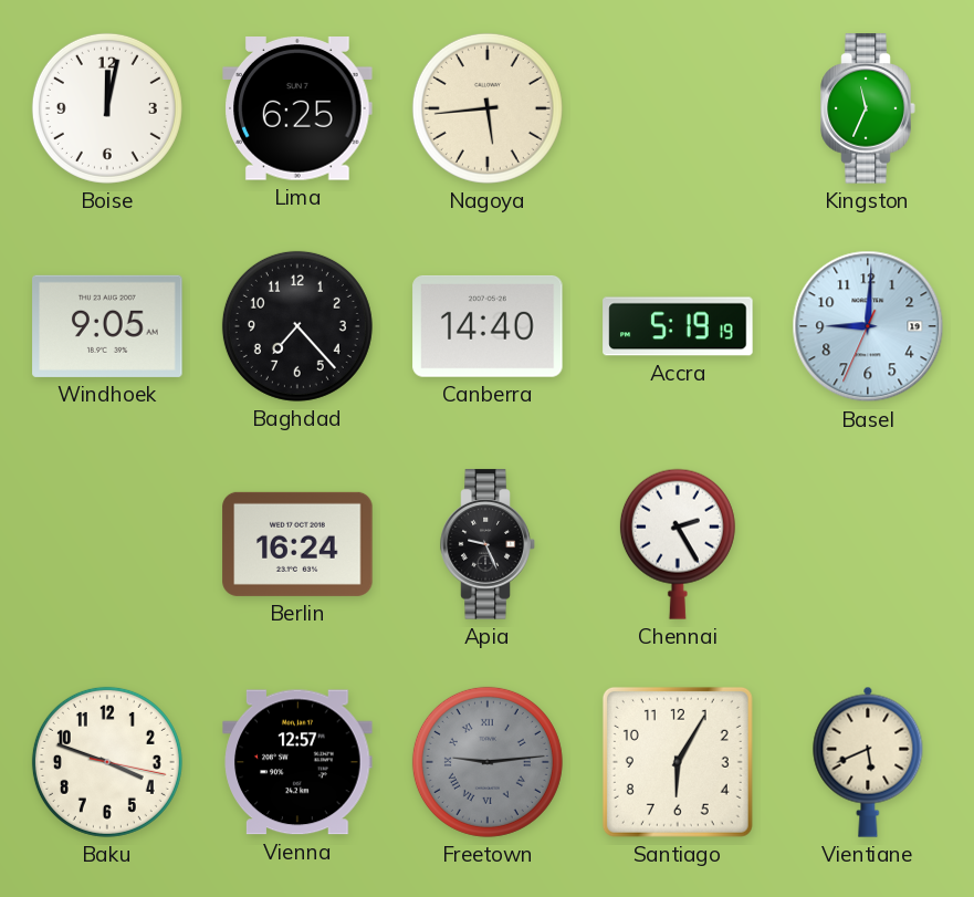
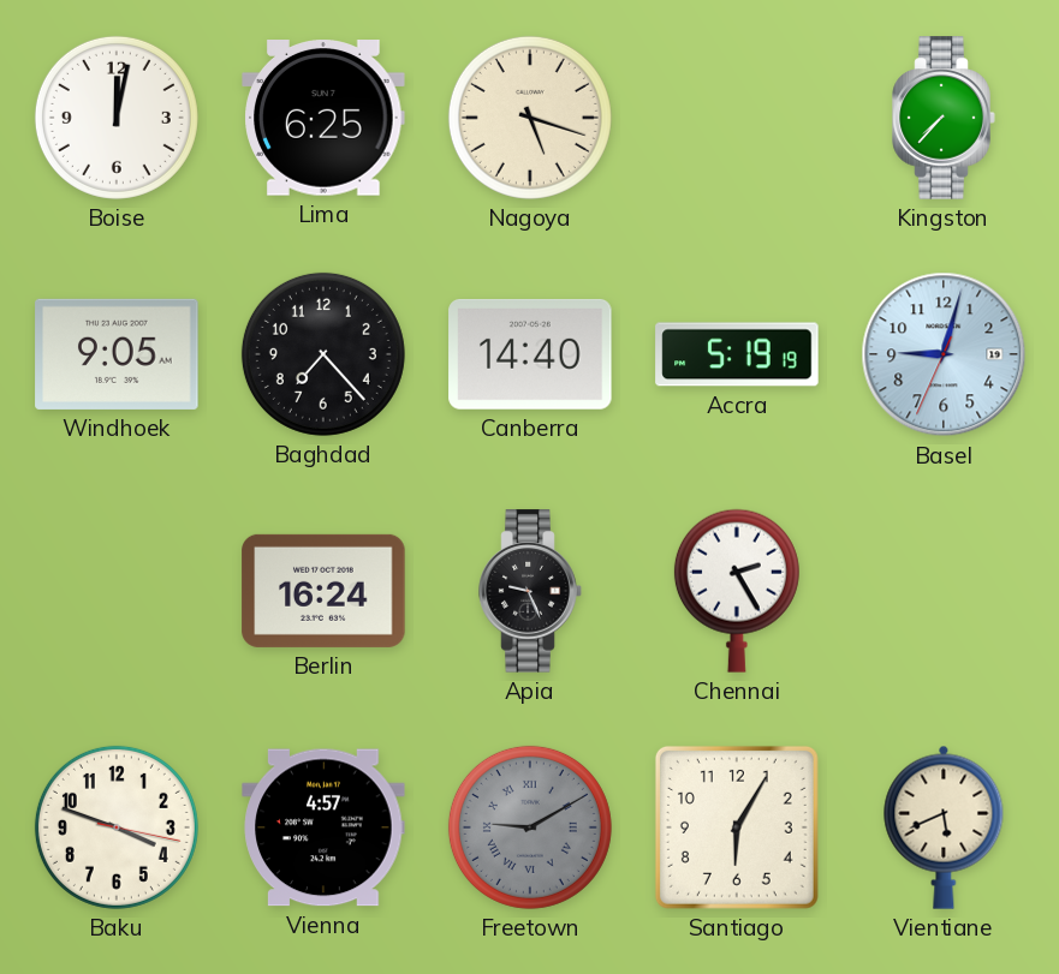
Nagoya: 5:44 -> 5:18
Kingston: 11:34 -> 7:37
Basel: 9:00 -> 9:02
Vienna: 12:57 -> 4:57
Freetown: 9:14 -> 9:10
